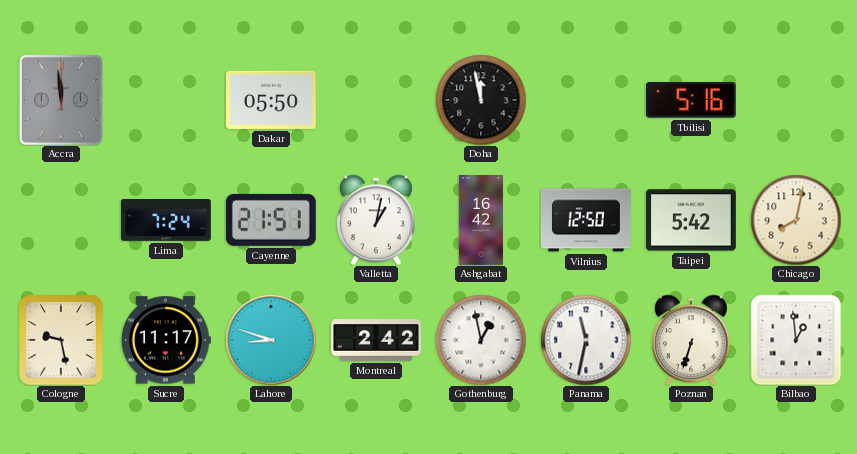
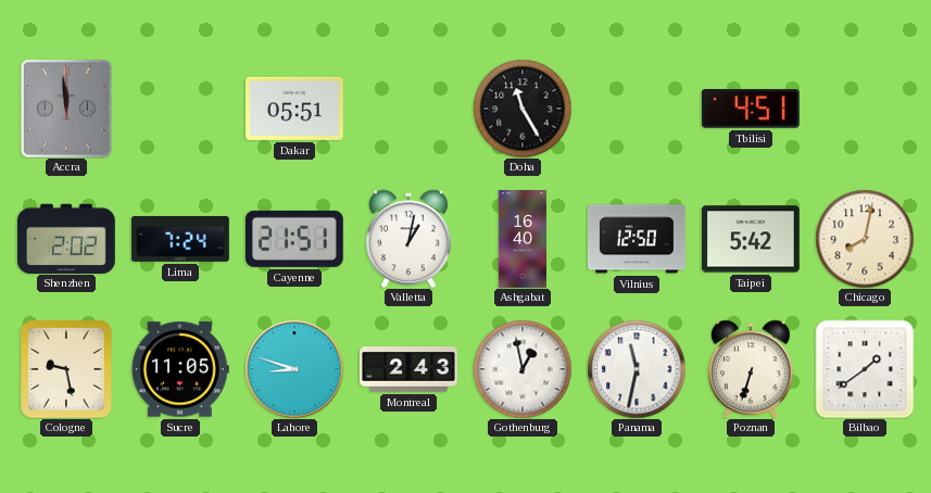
Dakar: 05:50 -> 05:51
Doha: 11:58 -> 11:25
Tbilisi: 5:16 -> 4:51
Shenzhen: none -> 2:02
Ashgabat: 16:42 -> 16:40
Sucre: 11:17 -> 11:05
Montreal: 2:42 -> 2:43
Bilbao: 12:59 -> 1:39
